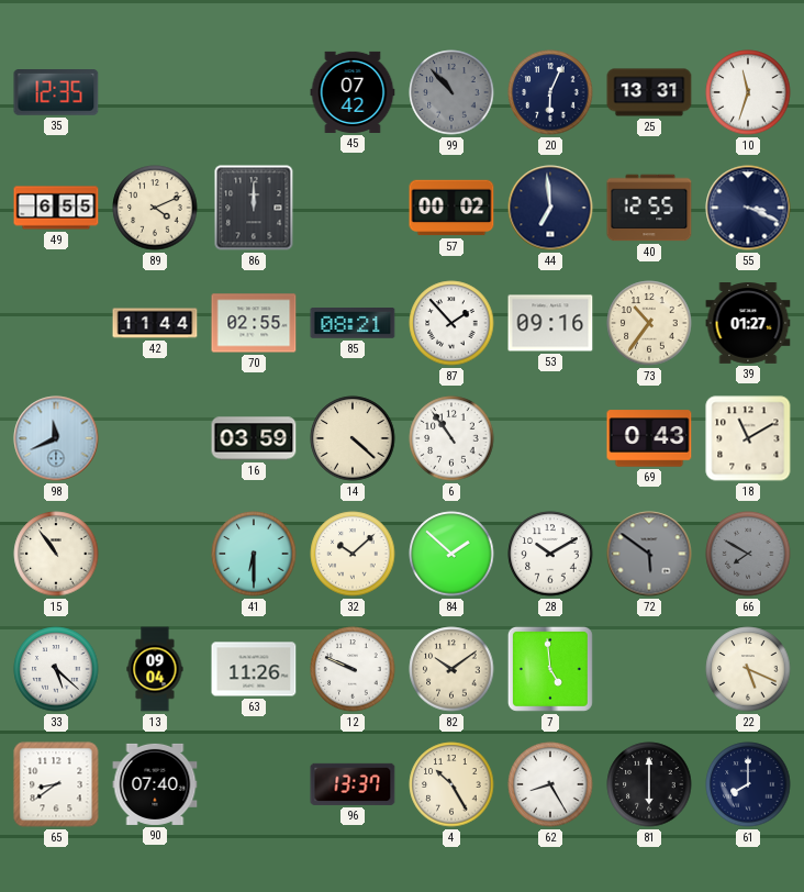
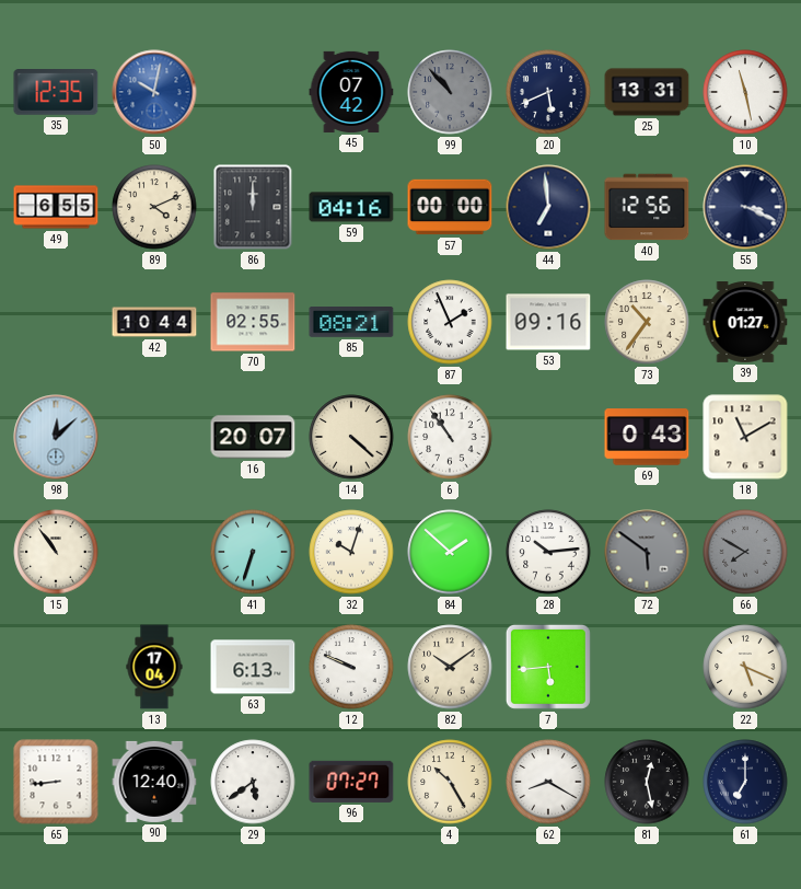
50: none -> 10:02
20: 6:04 -> 5:41
10: 11:33 -> 11:28
59: none -> 04:16
57: 00:02 -> 00:00
40: 12:55 -> 12:56
42: 11:44 -> 10:44
87: 1:53 -> 1:56
98: 11:41 -> 12:08
16: 03:59 -> 20:07
41: 6:30 -> 6:33
32: 10:08 -> 10:03
28: 10:10 -> 10:14
33: 5:22 -> none
13: 09:04 -> 17:04
63: 11:26 -> 6:13
7: 4:59 -> 5:44
65: 8:39 -> 8:44
90: 07:40 -> 12:40
29: none -> 5:39
96: 13:37 -> 07:27
62: 8:25 -> 8:20
81: 6:00 -> 12:28
61: 8:00 -> 7:00
